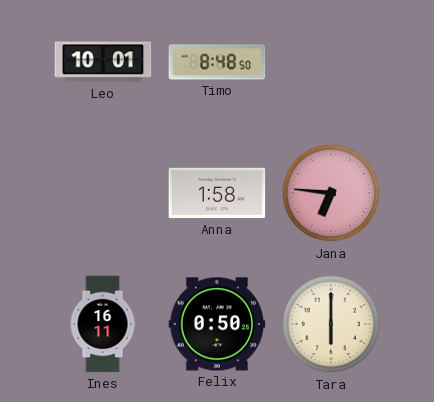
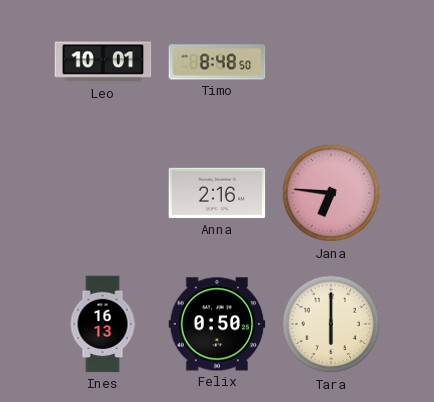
Anna: 1:58 -> 2:16
Ines: 16:11 -> 16:13
